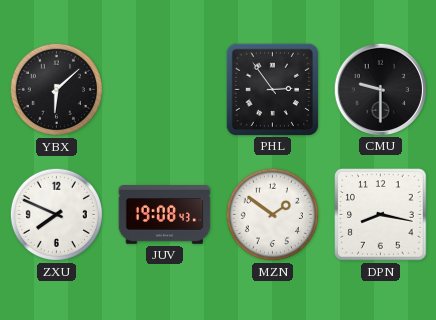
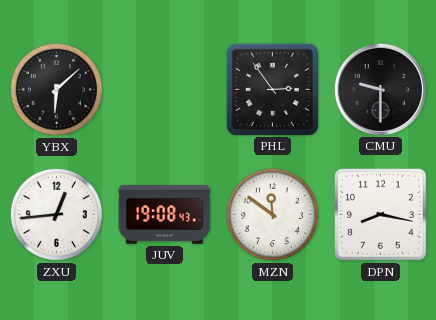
ZXU: 7:49 -> 12:44
MZN: 1:51 -> 11:51
